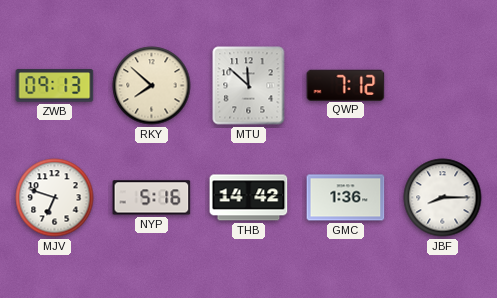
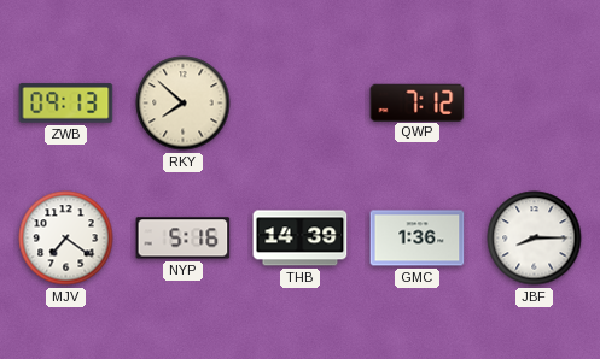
MTU: 11:52 -> none
MJV: 6:48 -> 7:21
THB: 14:42 -> 14:39
